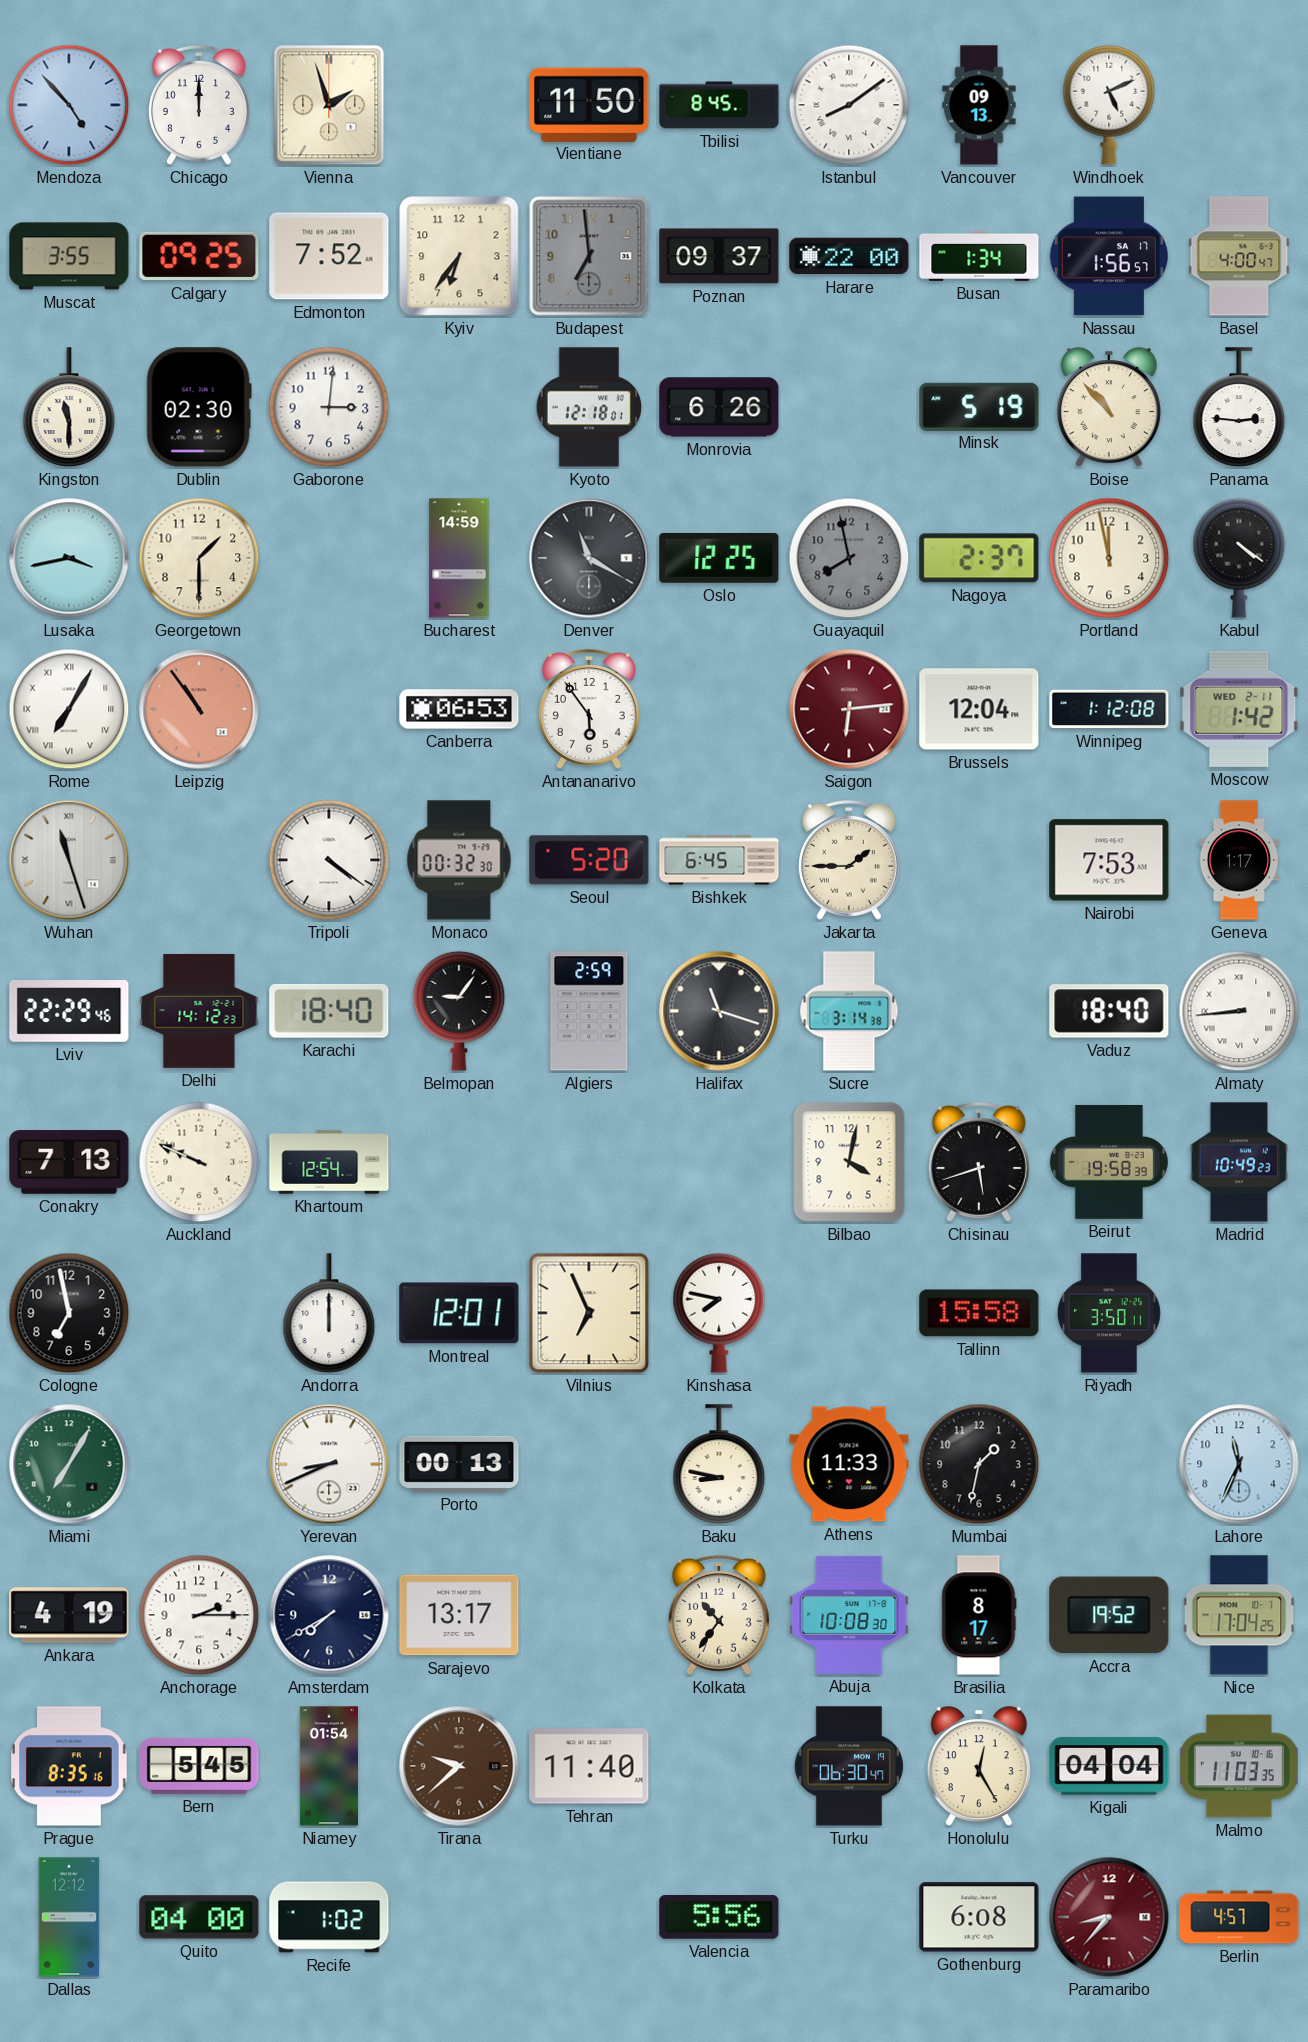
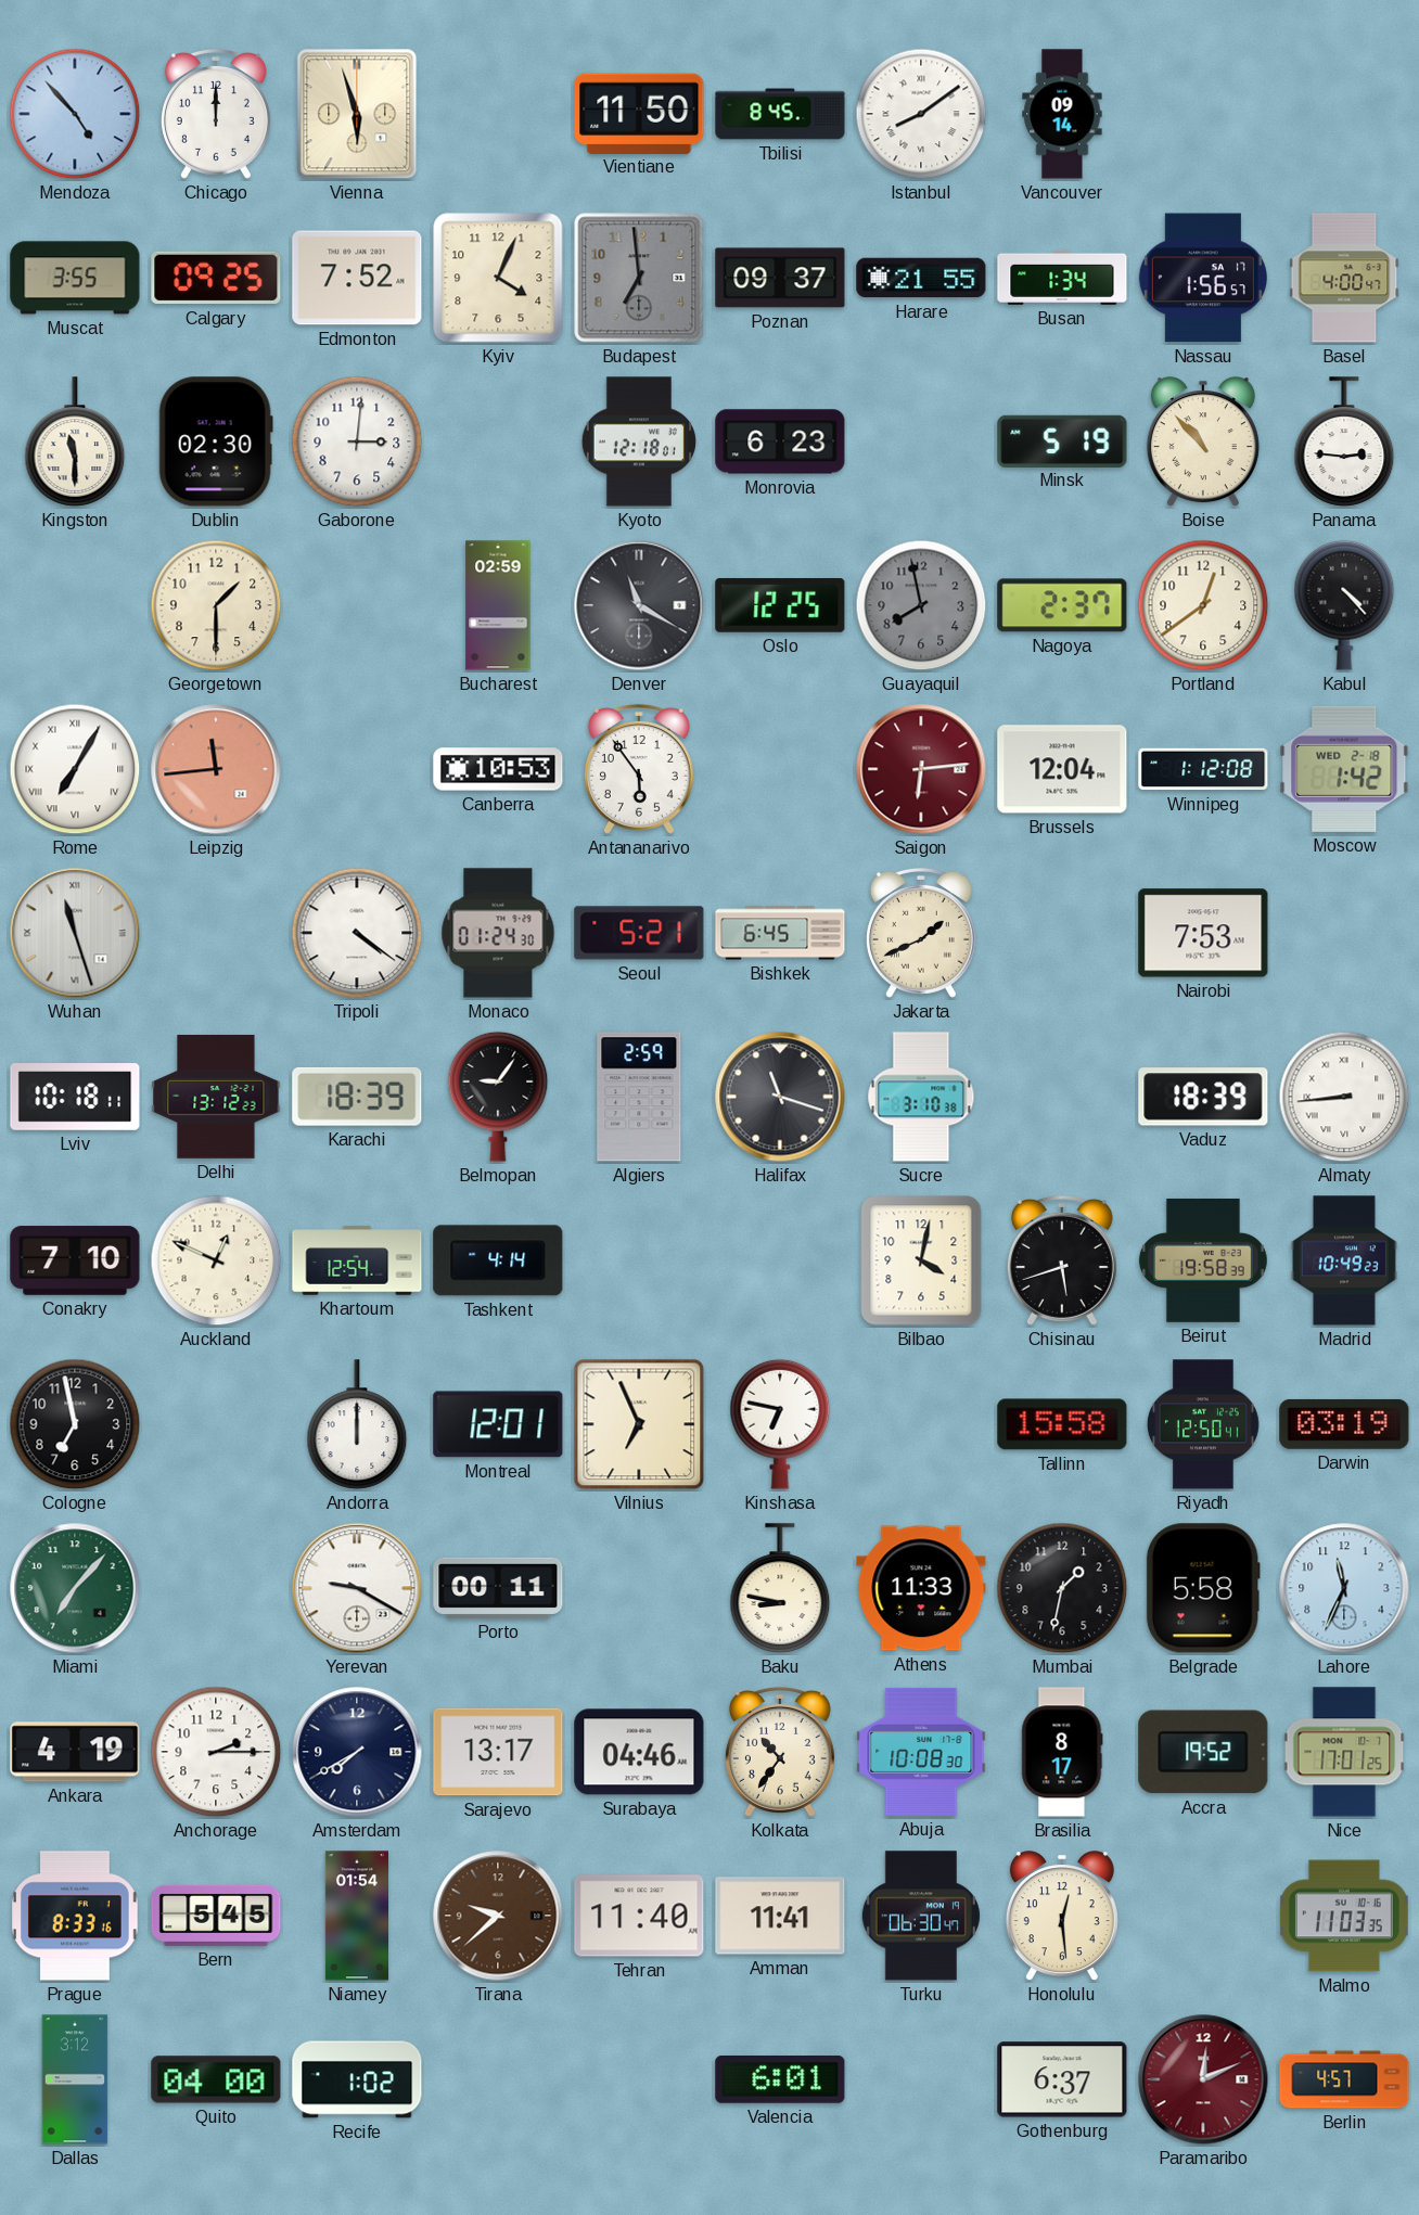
Vienna: 1:57 -> 5:57
Vancouver: 09:13 -> 09:14
Windhoek: 5:11 -> none
Kyiv: 6:36 -> 4:04
Harare: 22:00 -> 21:55
Monrovia: 6:26 -> 6:23
Lusaka: 3:43 -> none
Bucharest: 14:59 -> 02:59
Portland: 11:58 -> 12:39
Kabul: 4:21 -> 4:23
Leipzig: 10:54 -> 11:44
Canberra: 06:53 -> 10:53
Moscow date: WED 2-11 -> WED 2-18
Monaco: 00:32 -> 01:24
Seoul: 5:20 -> 5:21
Jakarta: 1:45 -> 1:41
Geneva: 1:17 -> none
Lviv: 22:29 -> 10:18
Delhi: 14:12 -> 13:12
Karachi: 18:40 -> 18:39
Sucre: 3:14 -> 3:10
Vaduz: 18:40 -> 18:39
Conakry: 7:13 -> 7:10
Auckland: 9:49 -> 12:49
Tashkent: none -> 4:14
Kinshasa: 7:47 -> 6:47
Riyadh: 3:50 -> 12:50
Darwin: none -> 03:19
Miami: 7:05 -> 7:07
Yerevan: 8:41 -> 9:20
Porto: 00:13 -> 00:11
Belgrade: none -> 5:58
Surabaya: none -> 04:46
Nice: 17:04 -> 17:01
Prague: 8:35 -> 8:33
Amman: none -> 11:41
Honolulu: 12:25 -> 12:29
Kigali: 04:04 -> none
Dallas: 12:12 -> 3:12
Valencia: 5:56 -> 6:01
Gothenburg: 6:08 -> 6:37
Paramaribo: 8:37 -> 12:11
